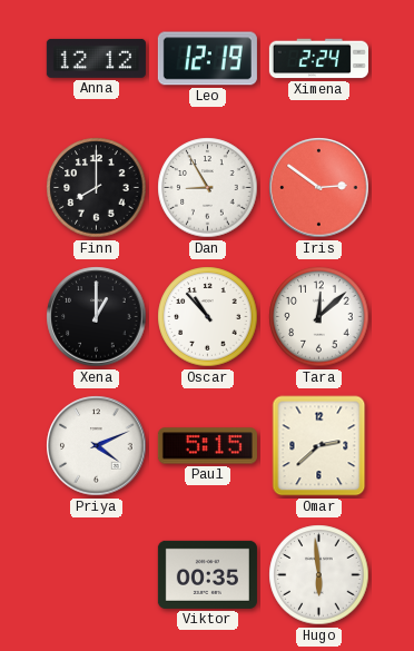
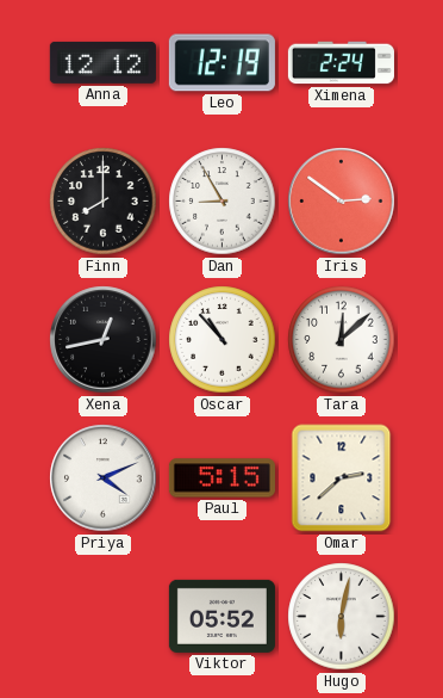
Xena: 1:00 -> 12:43
Viktor: 00:35 -> 05:52
Hugo: 5:59 -> 6:02
